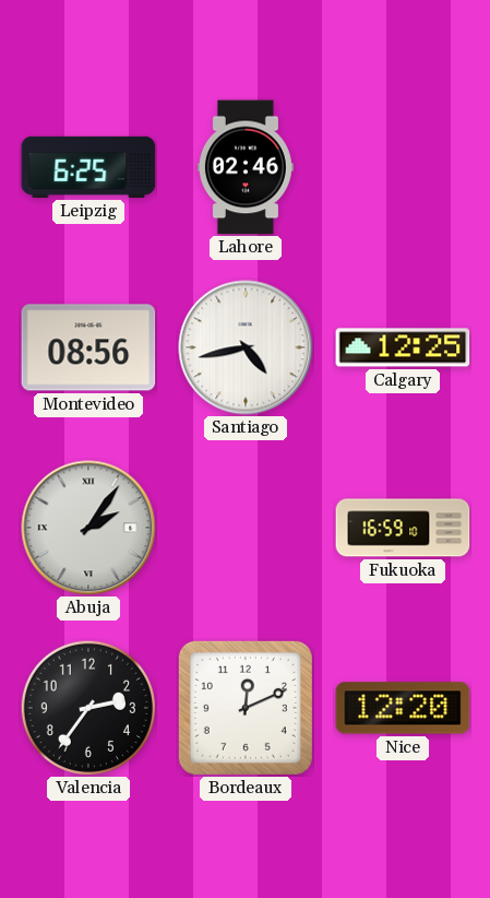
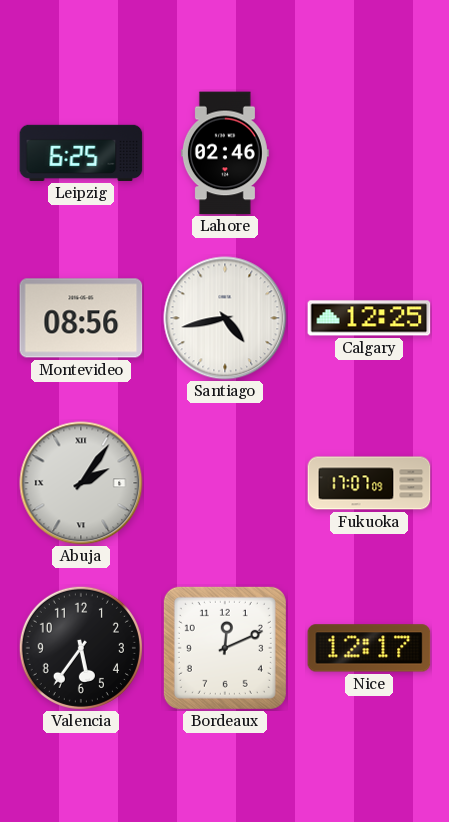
Fukuoka: 16:59 -> 17:07
Valencia: 2:36 -> 5:36
Nice: 12:20 -> 12:17
